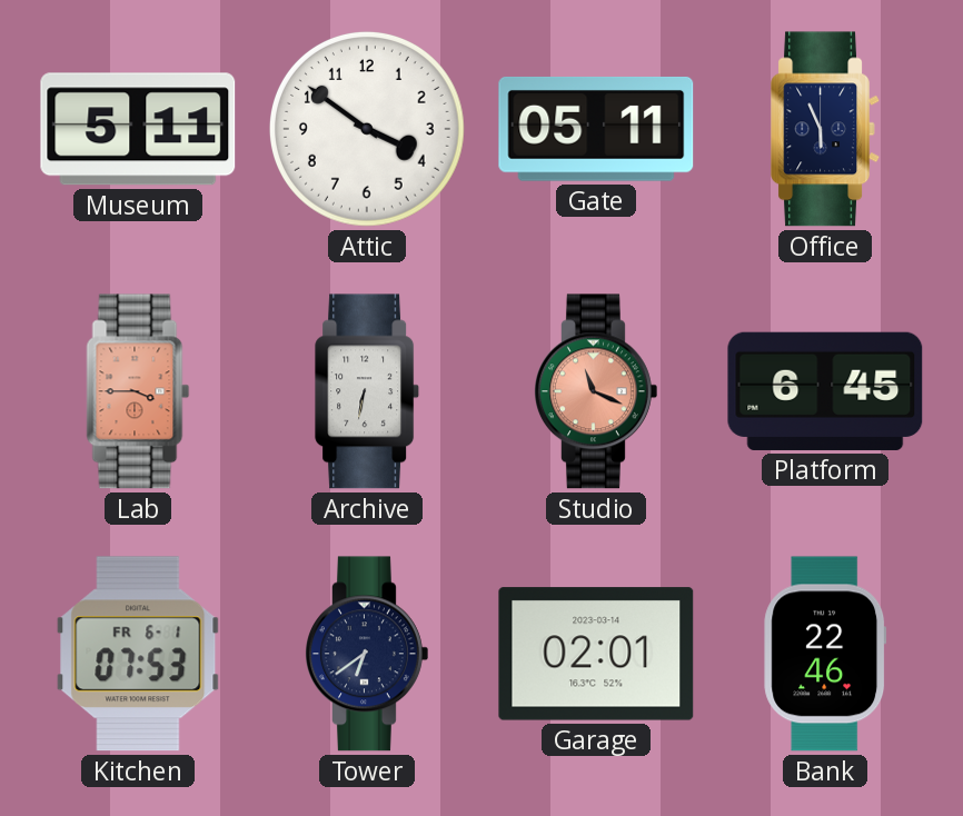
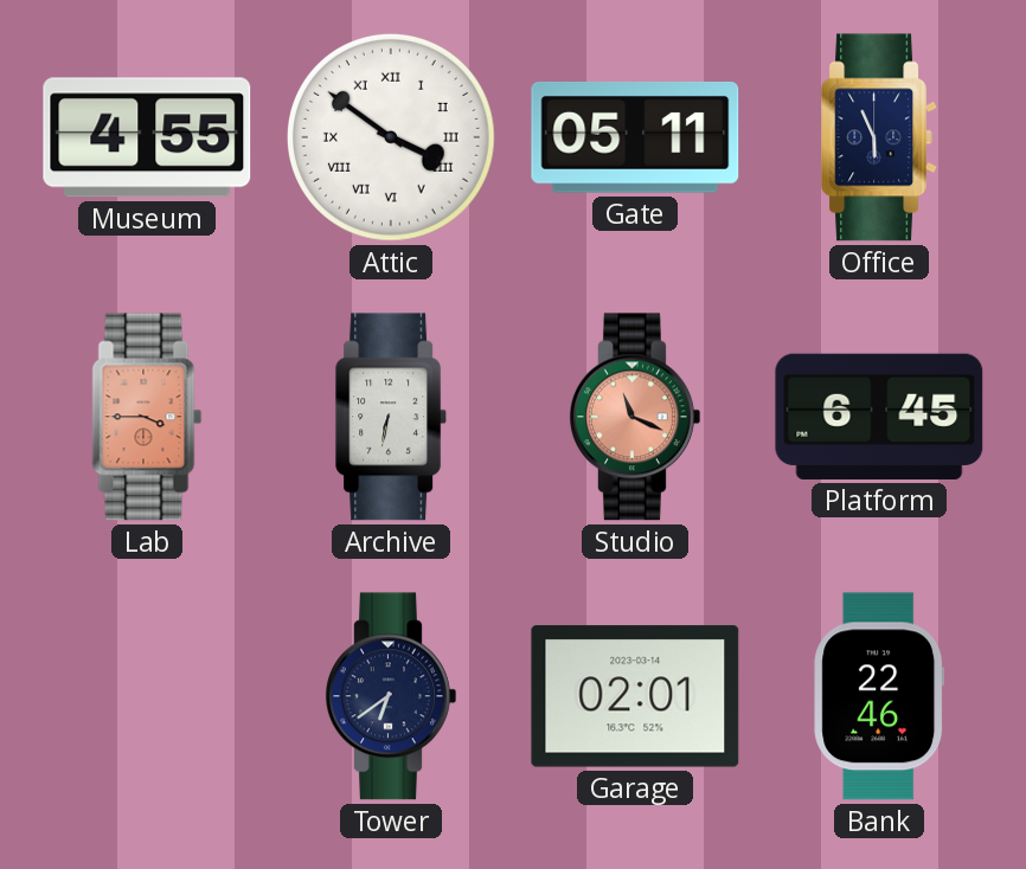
Museum: 5:11 -> 4:55
Attic numerals: Arabic -> Roman
Kitchen: 07:53 -> none
